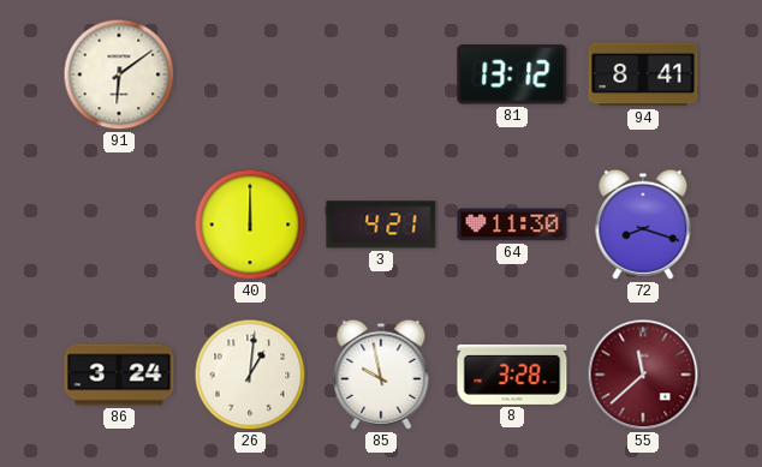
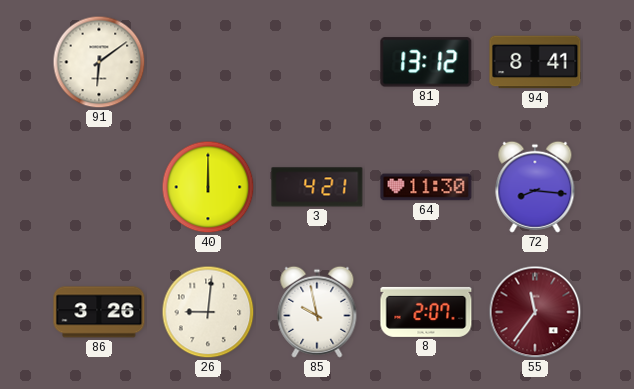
72: 8:18 -> 8:16
86: 3:24 -> 3:26
26: 1:01 -> 9:01
8: 3:28 -> 2:07
55: 11:38 -> 11:36
